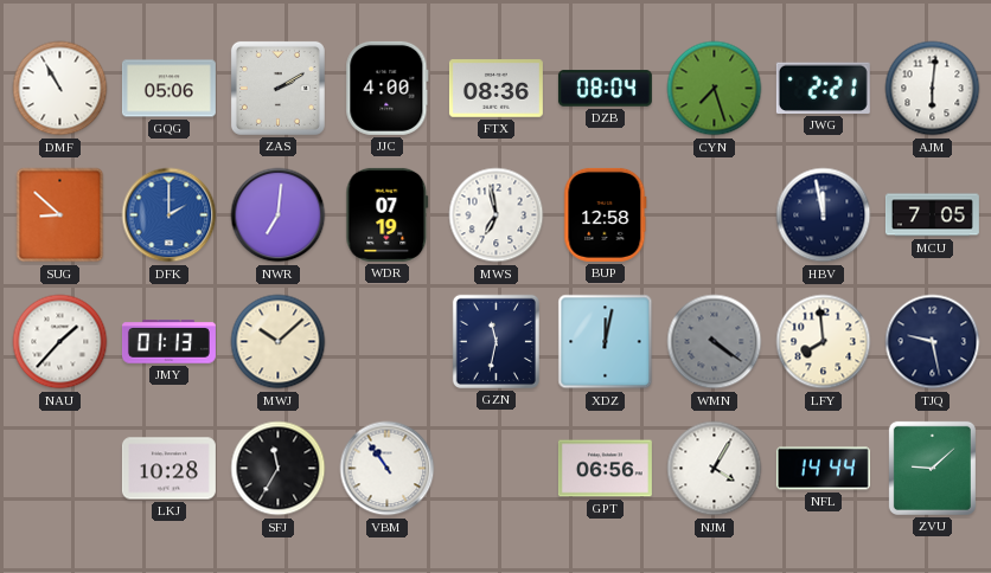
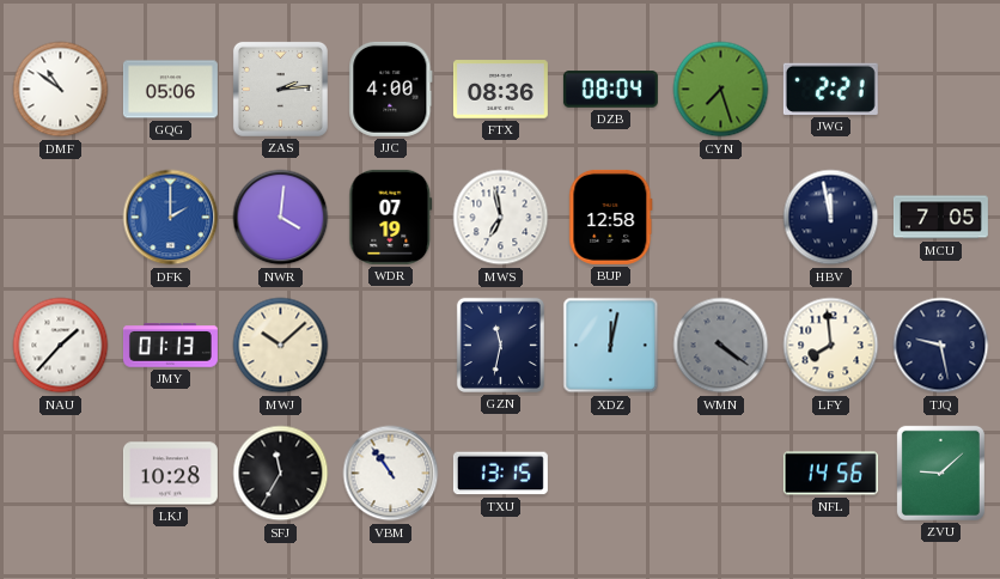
DMF: 10:55 -> 10:51
ZAS: 2:10 -> 2:14
AJM: 6:01 -> none
SUG: 8:52 -> none
NWR: 7:01 -> 4:01
TXU: none -> 13:15
GPT: 06:56 -> none
NJM: 4:05 -> none
NFL: 14:44 -> 14:56
